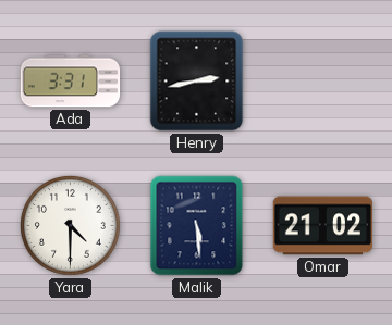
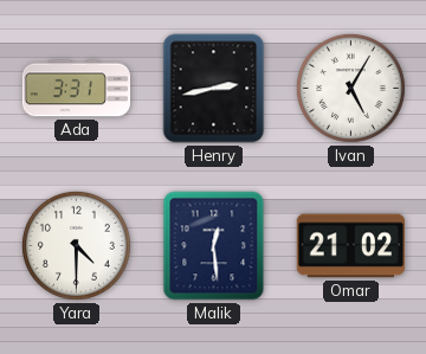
Ivan: none -> 5:05
Malik: 5:29 -> 12:29
